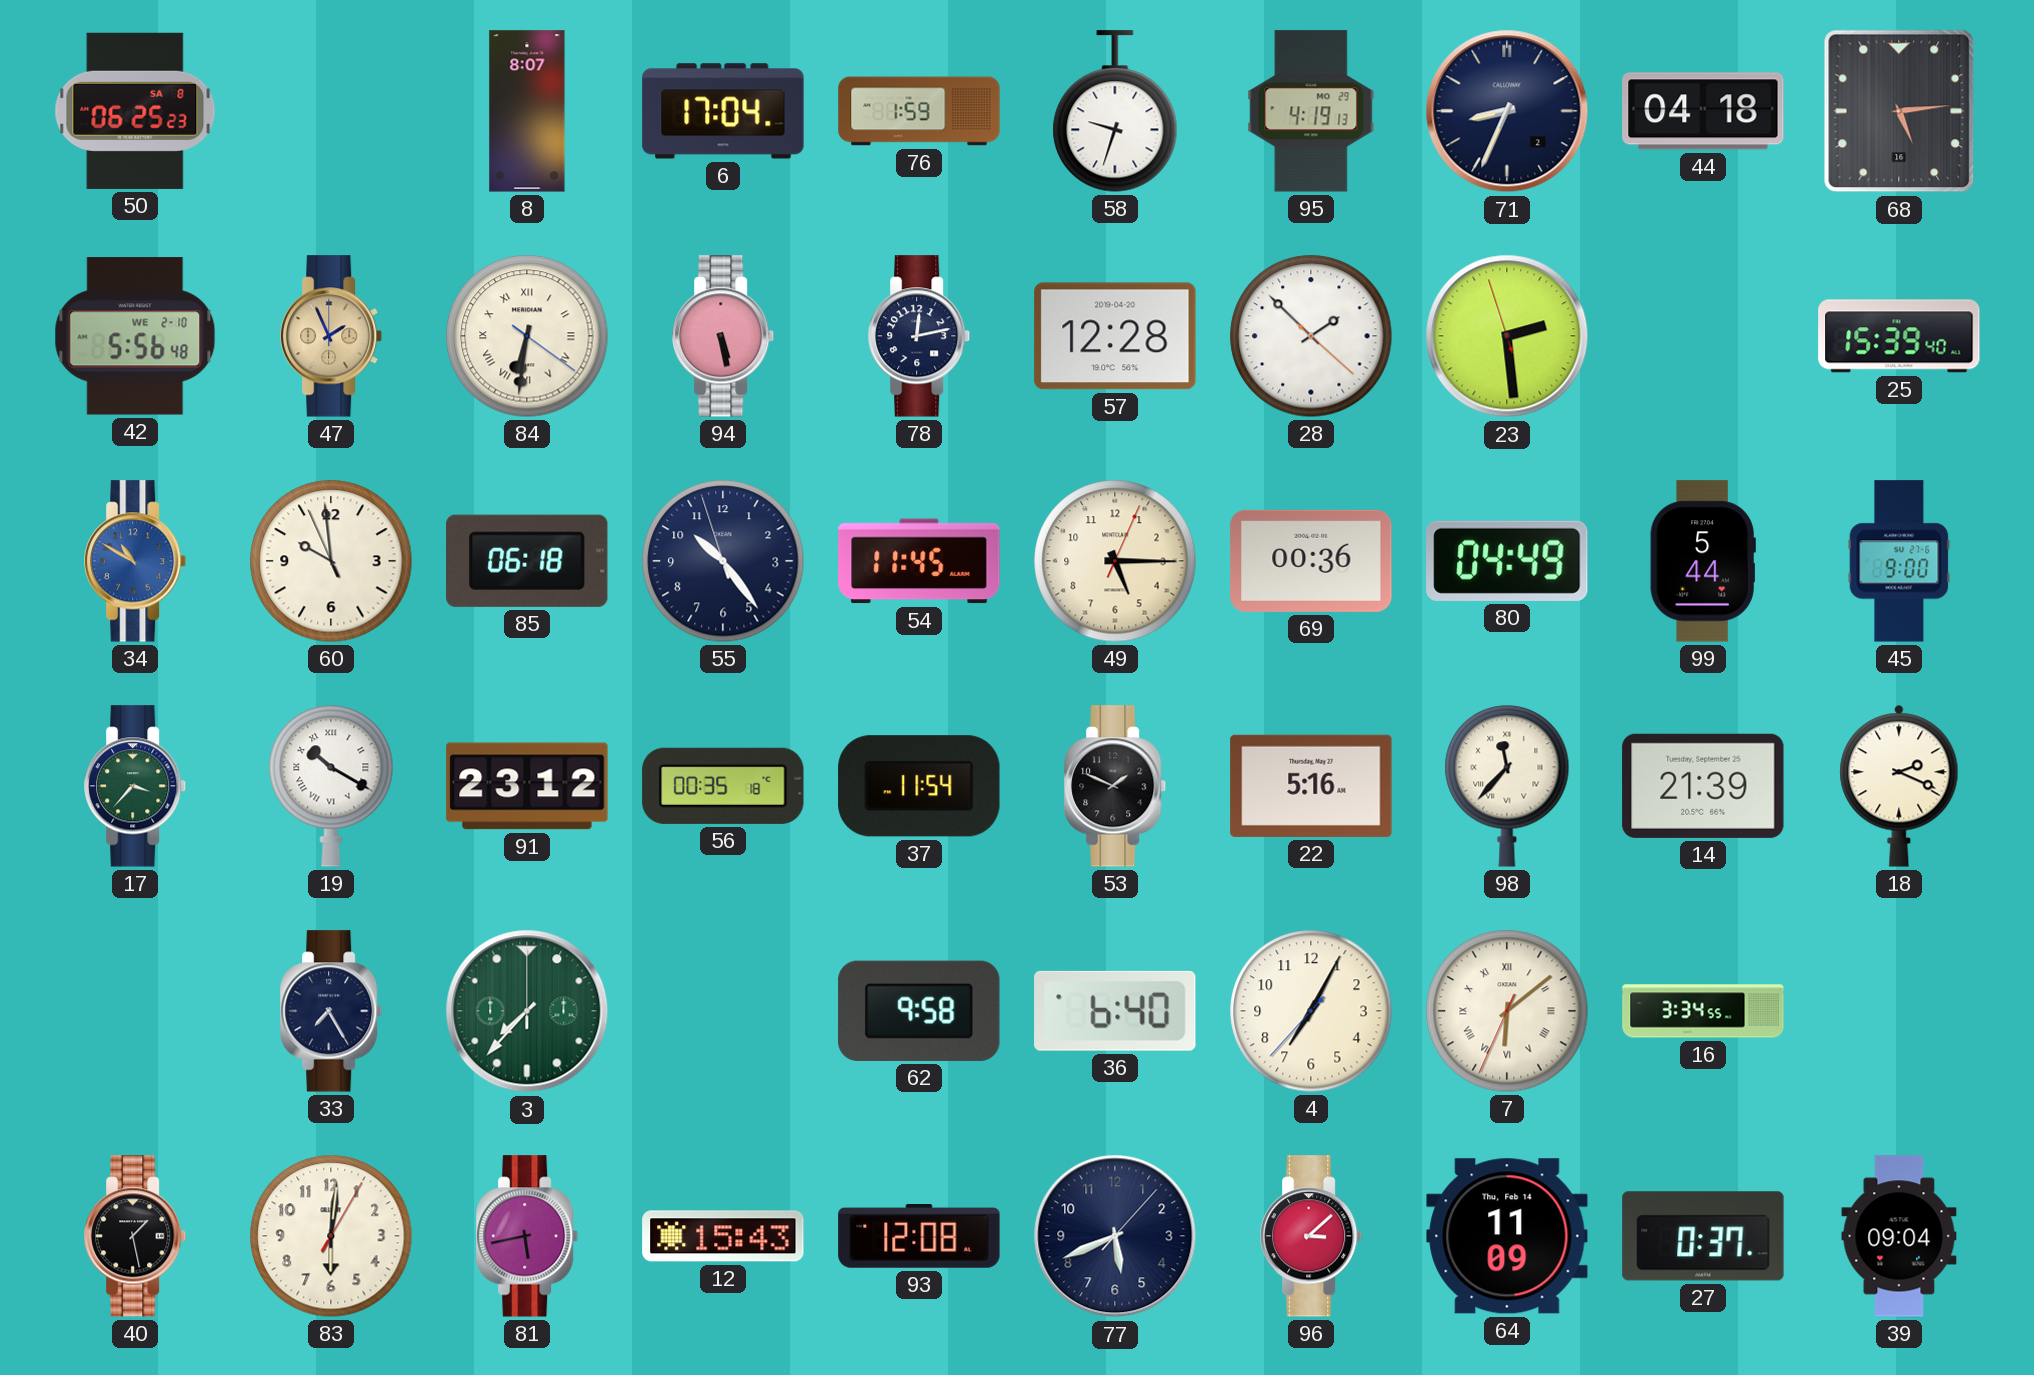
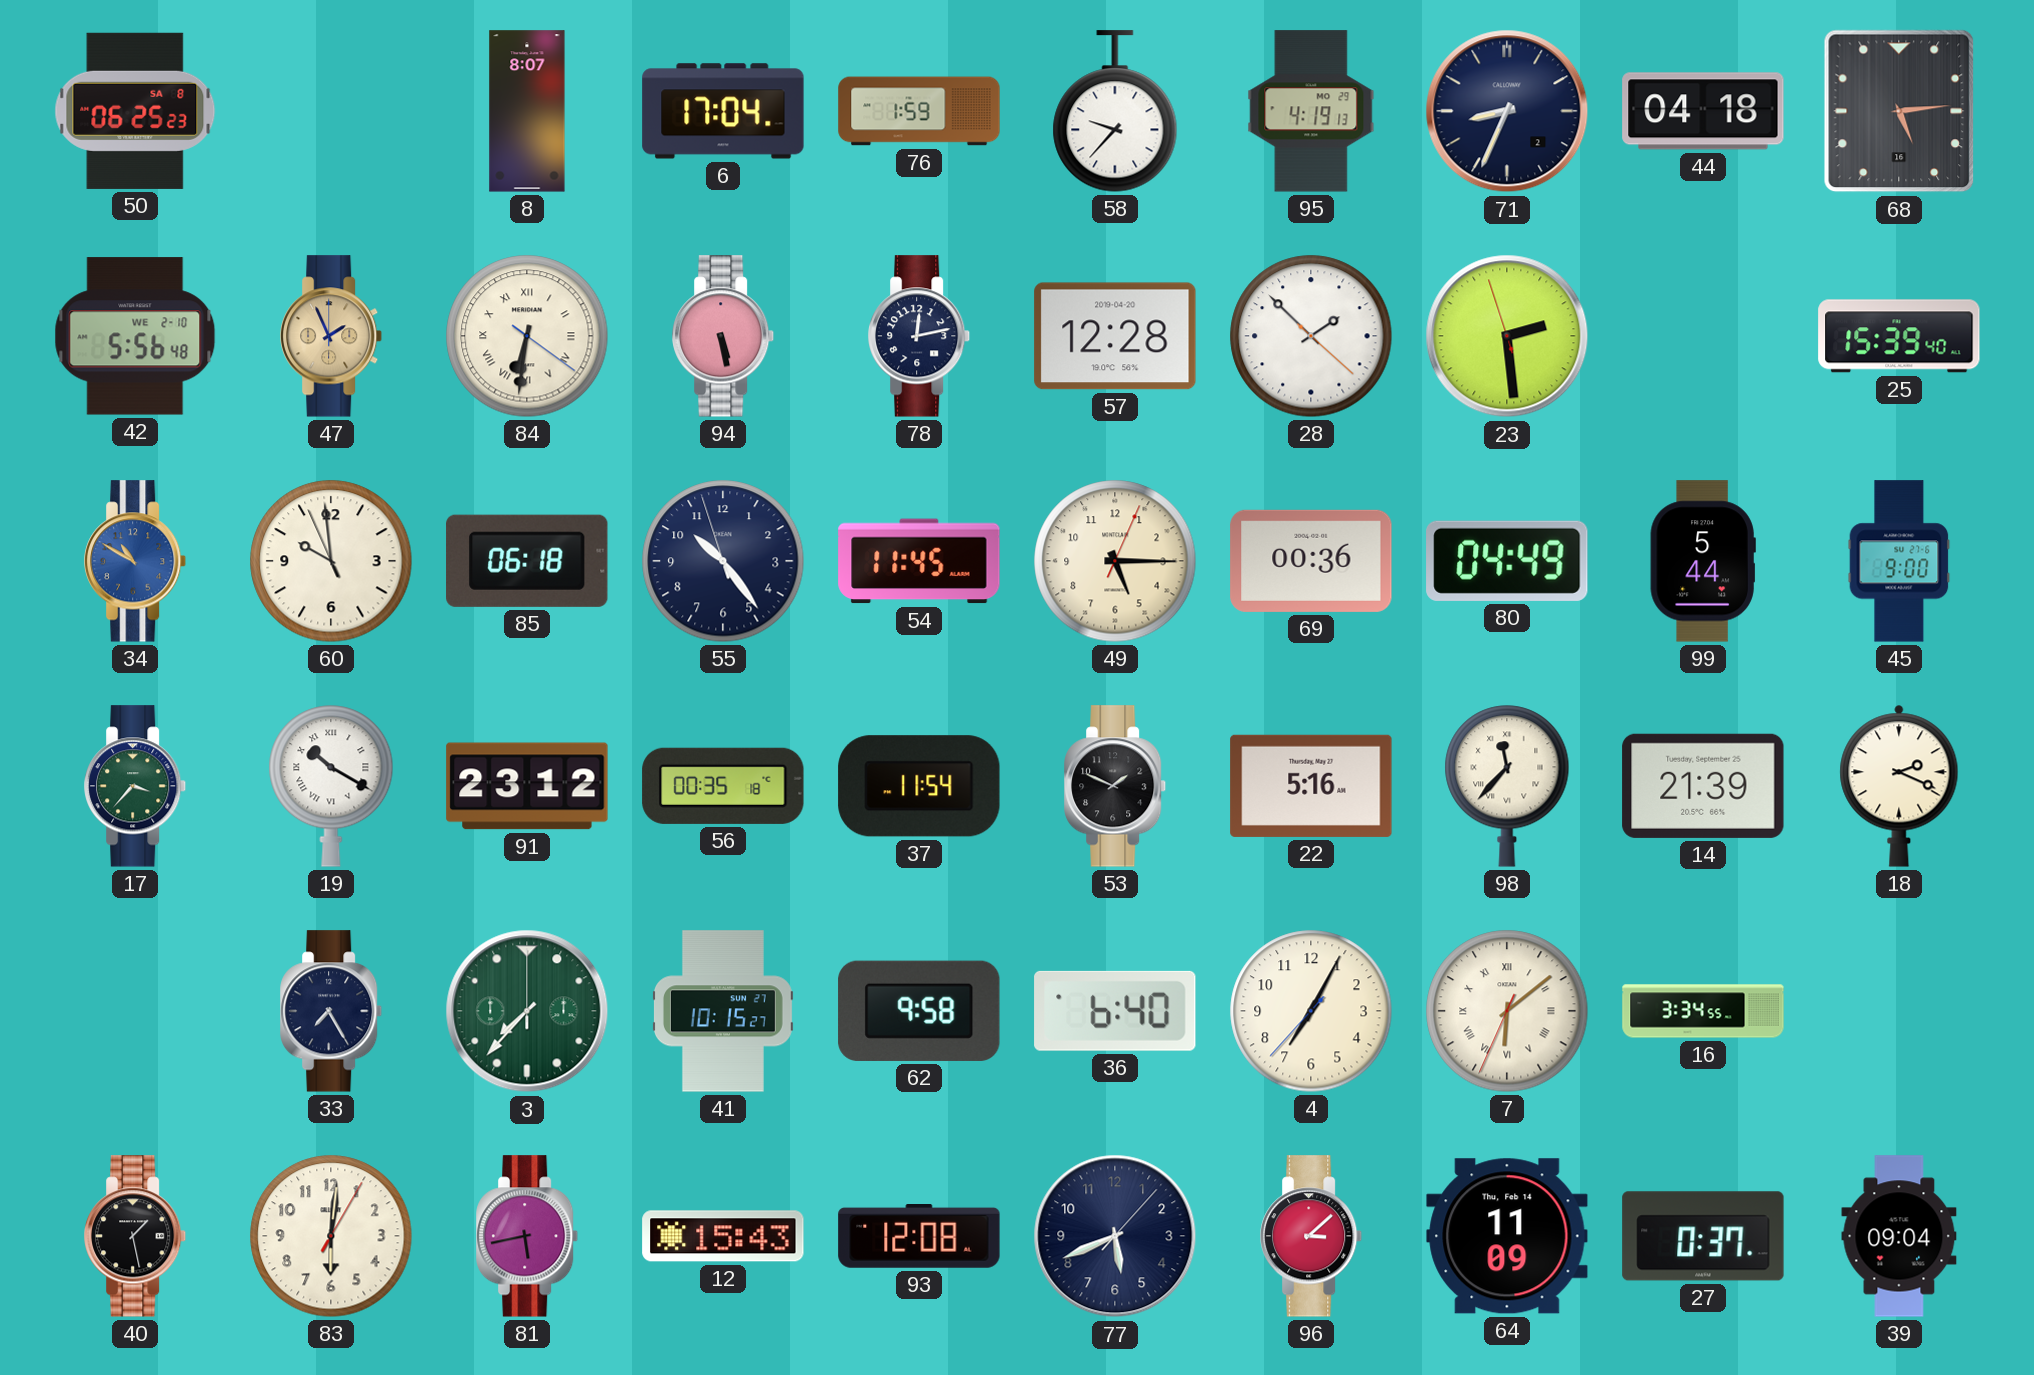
58: 9:33 -> 9:37
41: none -> 10:15
